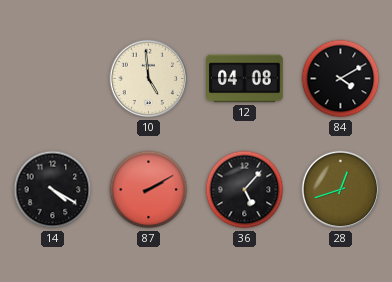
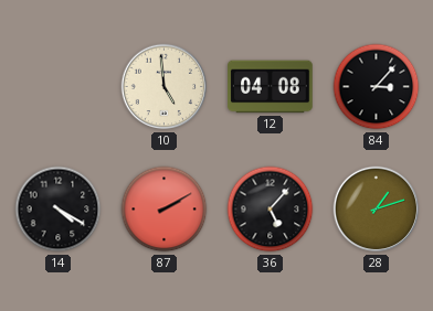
84: 4:10 -> 3:07
28: 12:42 -> 1:12
